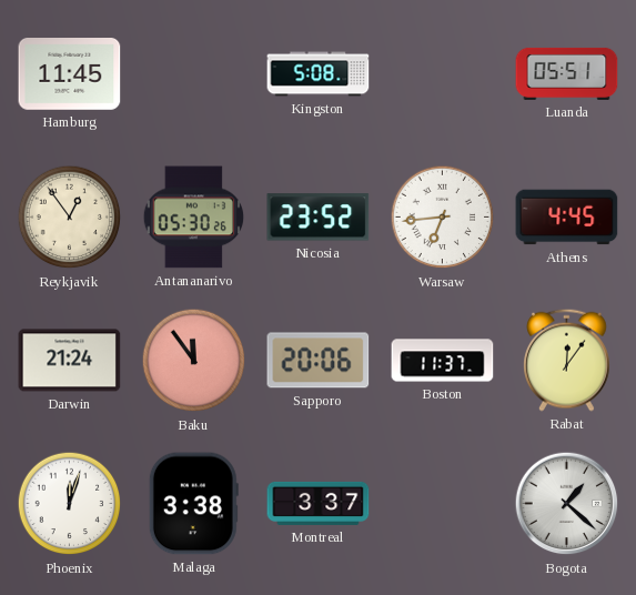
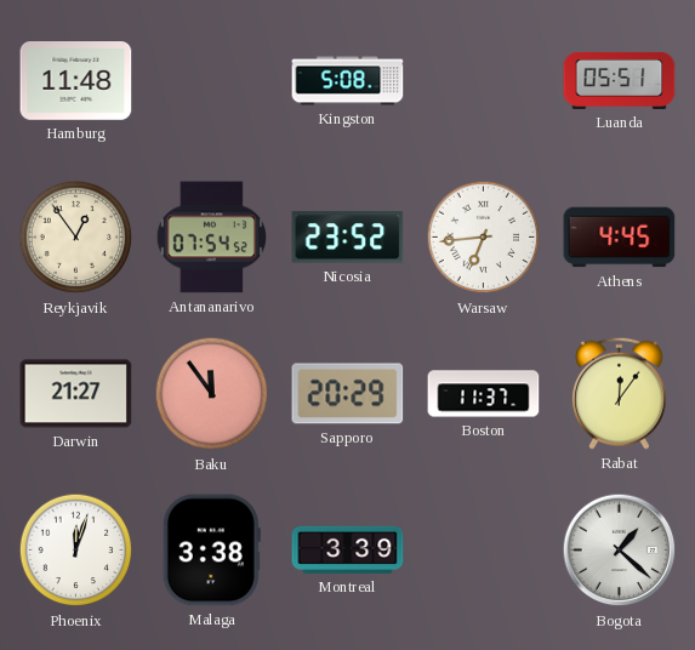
Hamburg: 11:45 -> 11:48
Antananarivo: 05:30 -> 07:54
Darwin: 21:24 -> 21:27
Sapporo: 20:06 -> 20:29
Montreal: 3:37 -> 3:39
